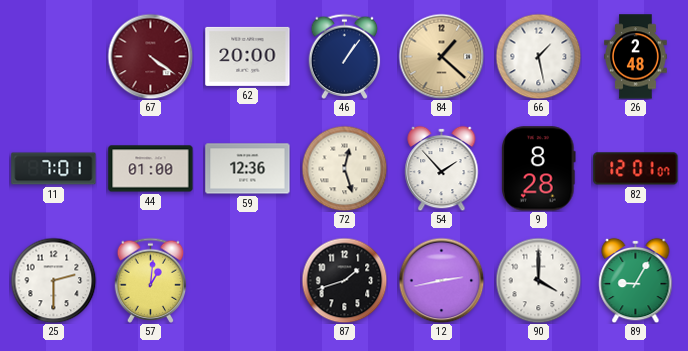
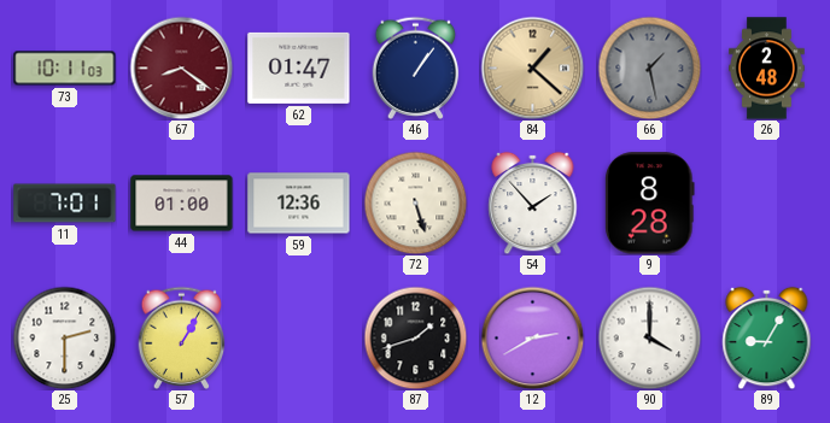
73: none -> 10:11
67: 4:21 -> 8:21
62: 20:00 -> 01:47
66 dial: white -> grey
72: 12:27 -> 5:27
82: 12:01 -> none
57: 1:01 -> 1:05
12: 2:43 -> 2:40
